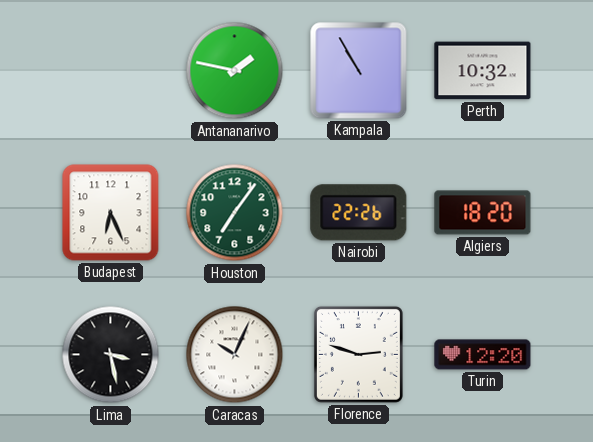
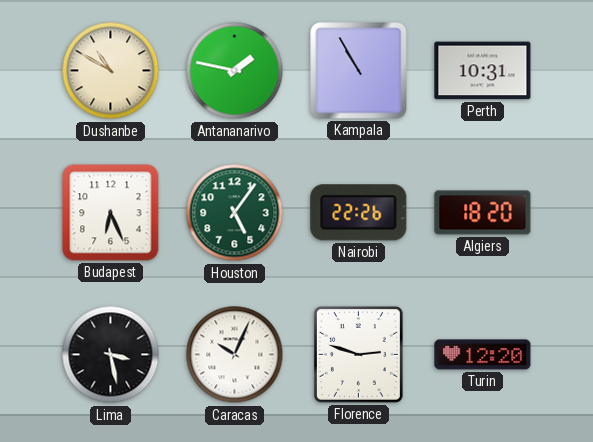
Dushanbe: none -> 10:50
Perth: 10:32 -> 10:31
Houston: 7:06 -> 5:06
